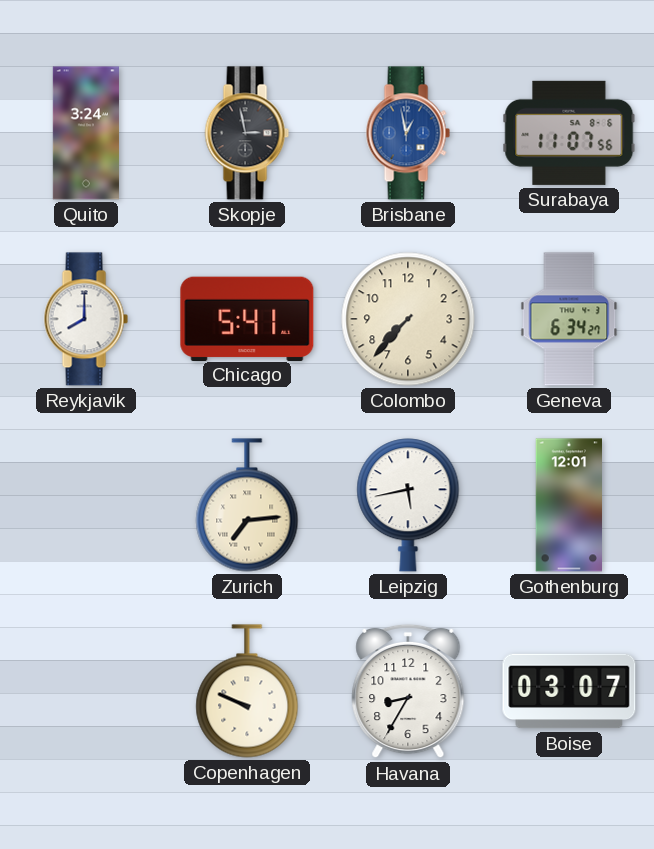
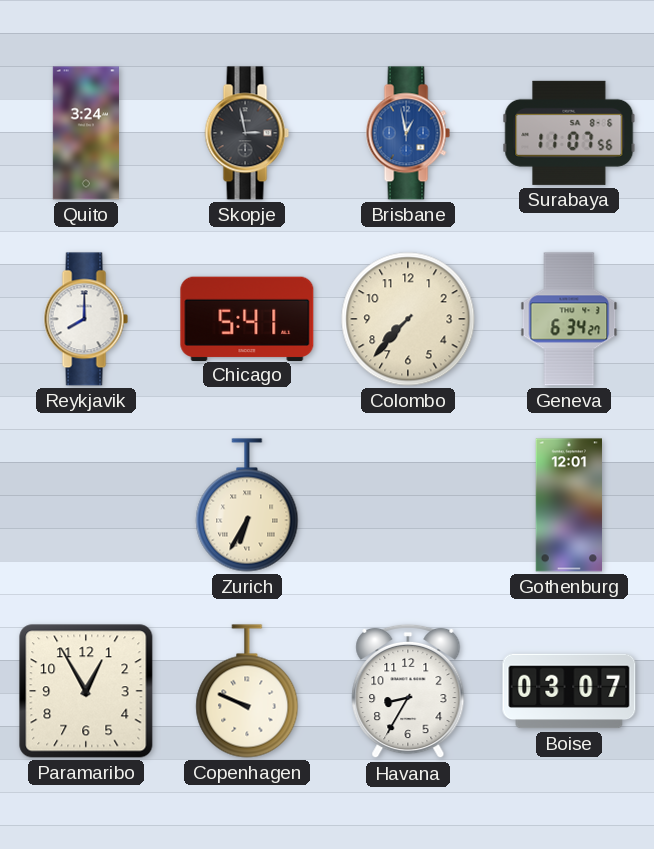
Zurich: 7:14 -> 6:35
Leipzig: 5:43 -> none
Paramaribo: none -> 12:55
